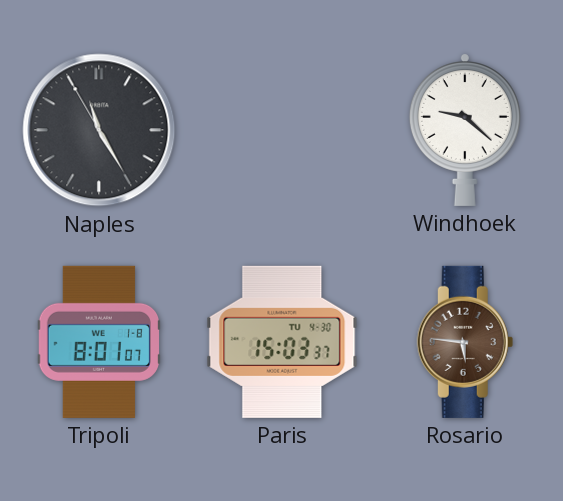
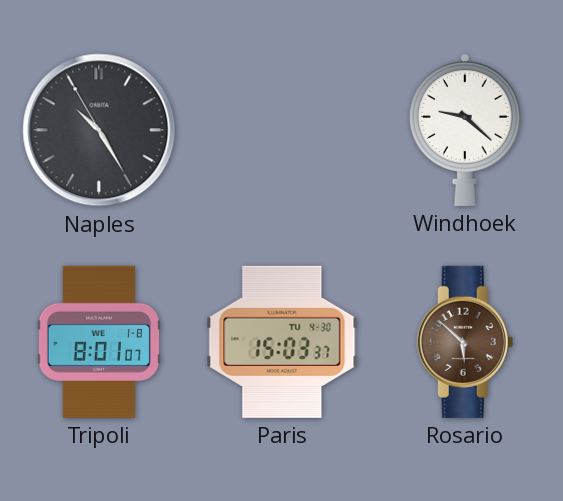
Naples: 11:24 -> 10:24
Rosario: 5:46 -> 5:52
